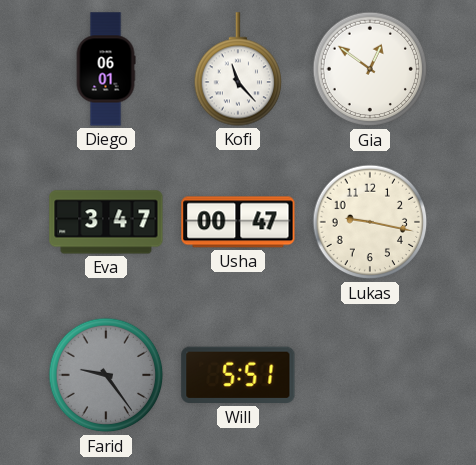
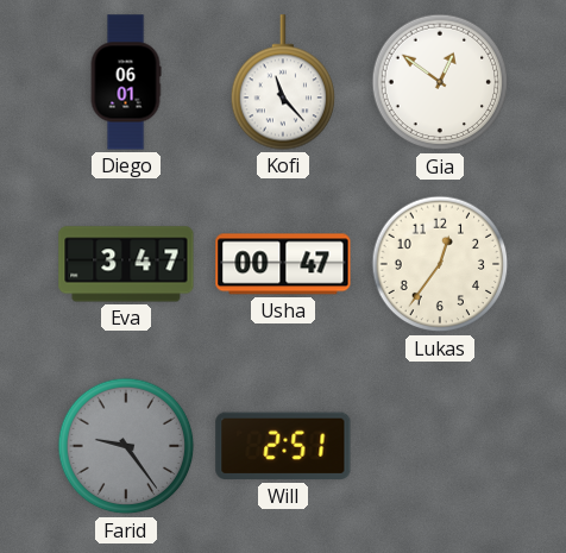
Lukas: 9:17 -> 12:36
Will: 5:51 -> 2:51
